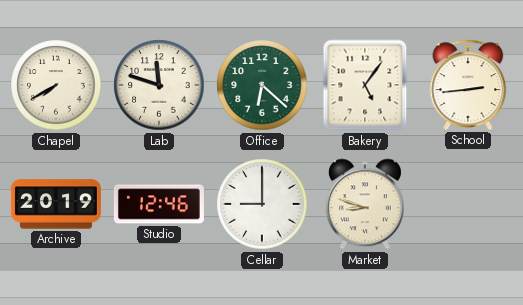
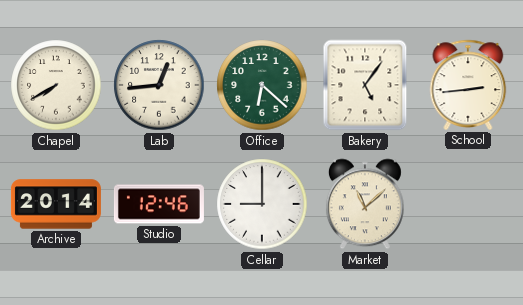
Lab: 11:48 -> 12:44
Archive: 20:19 -> 20:14
Market: 8:48 -> 11:08
